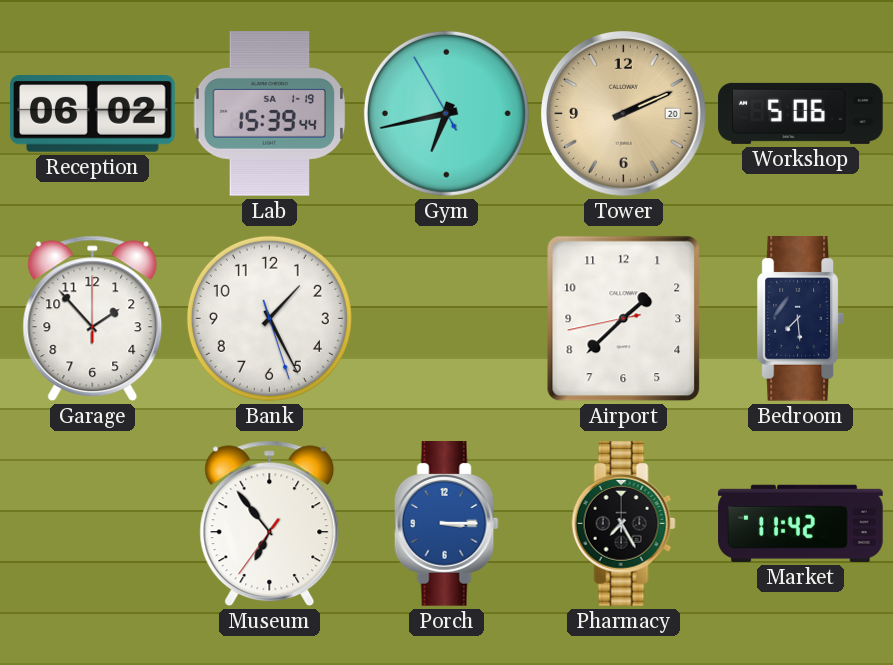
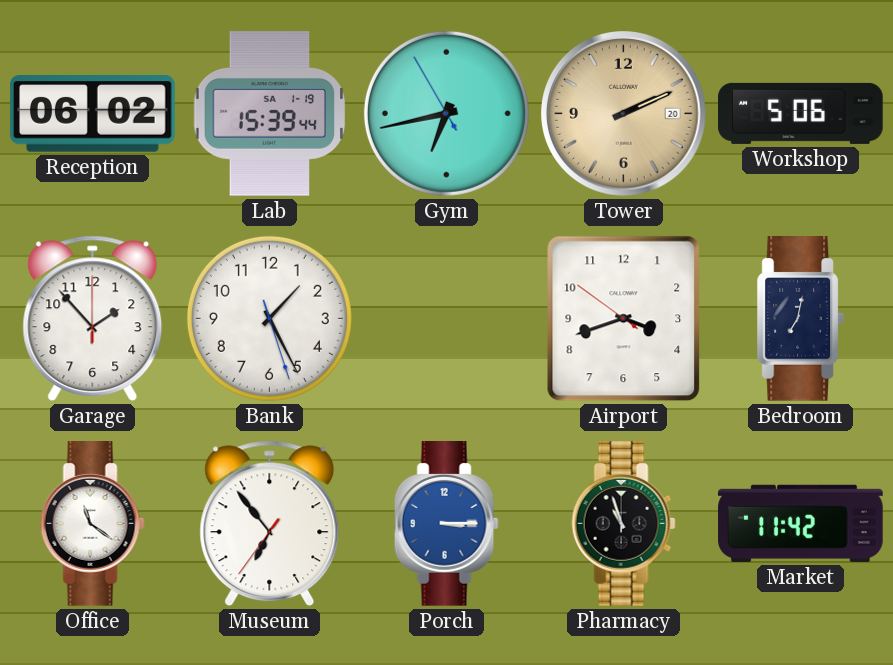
Airport: 1:37 -> 3:41
Bedroom: 7:29 -> 7:02
Office: none -> 11:21
Pharmacy: 7:25 -> 10:57
